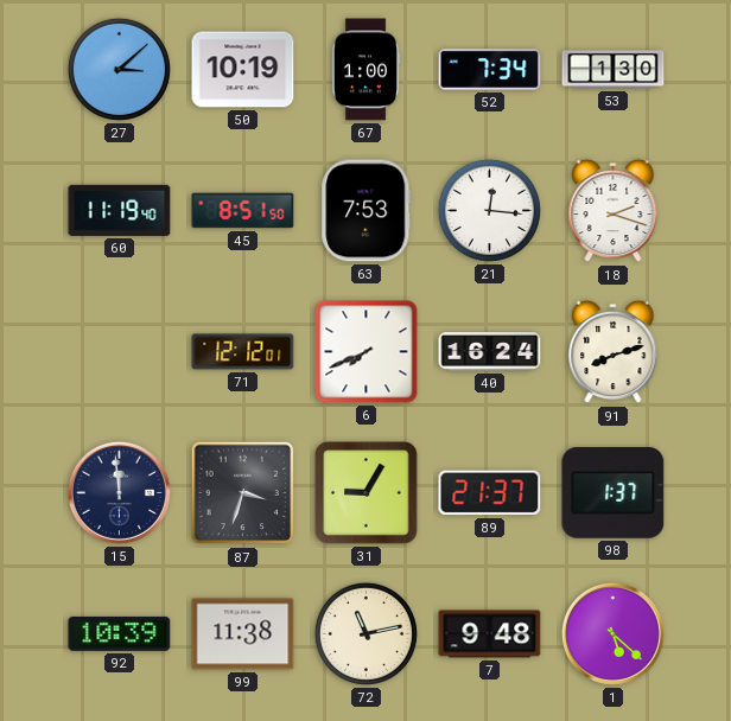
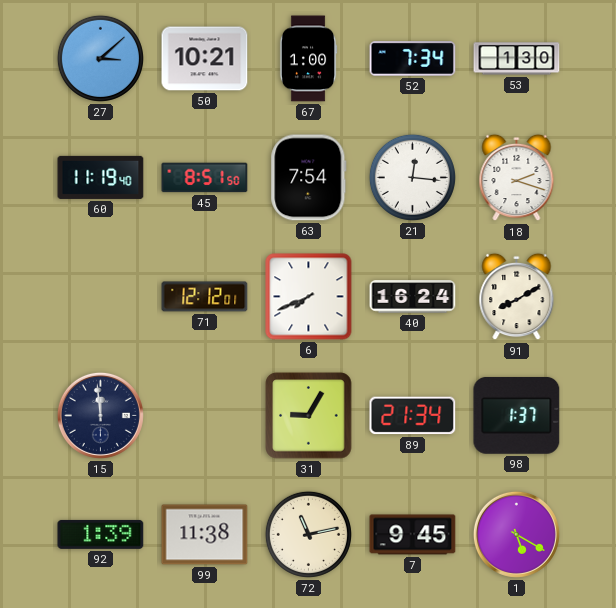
50: 10:19 -> 10:21
63: 7:53 -> 7:54
91: 8:12 -> 8:10
87: 3:33 -> none
89: 21:37 -> 21:34
92: 10:39 -> 1:39
7: 9:48 -> 9:45
1: 5:22 -> 5:20
